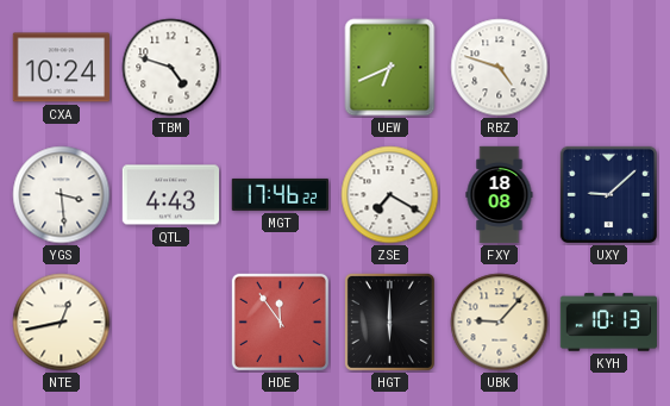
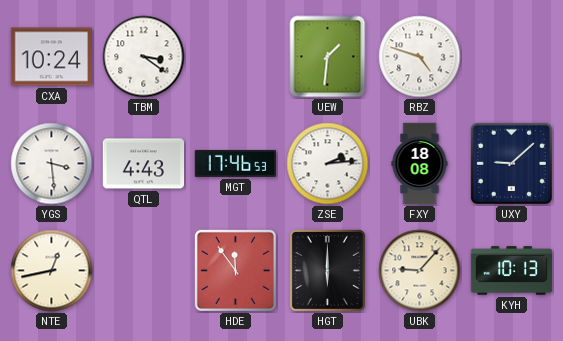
TBM: 4:48 -> 3:21
UEW: 6:41 -> 1:31
MGT: 17:46:22 -> 17:46:53
ZSE: 7:20 -> 2:14
